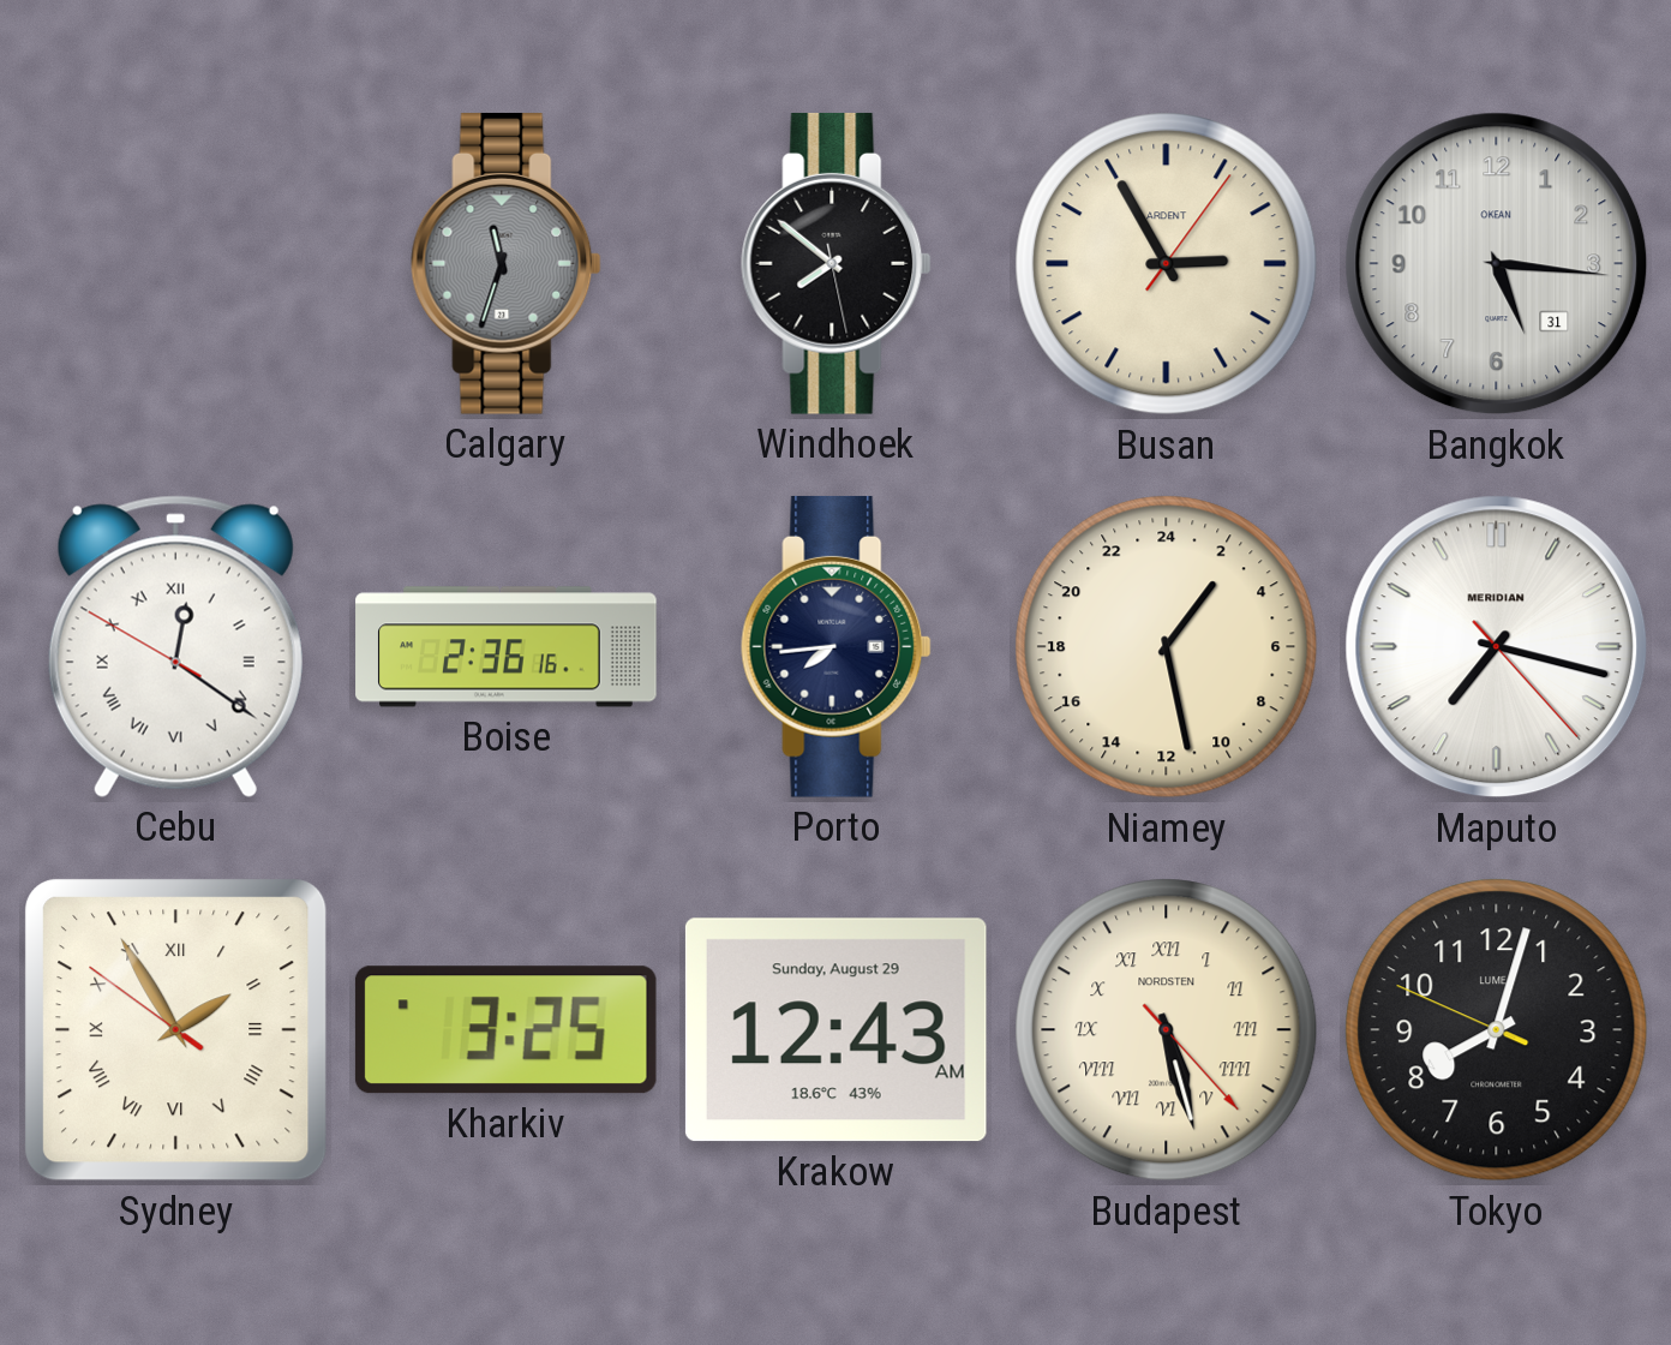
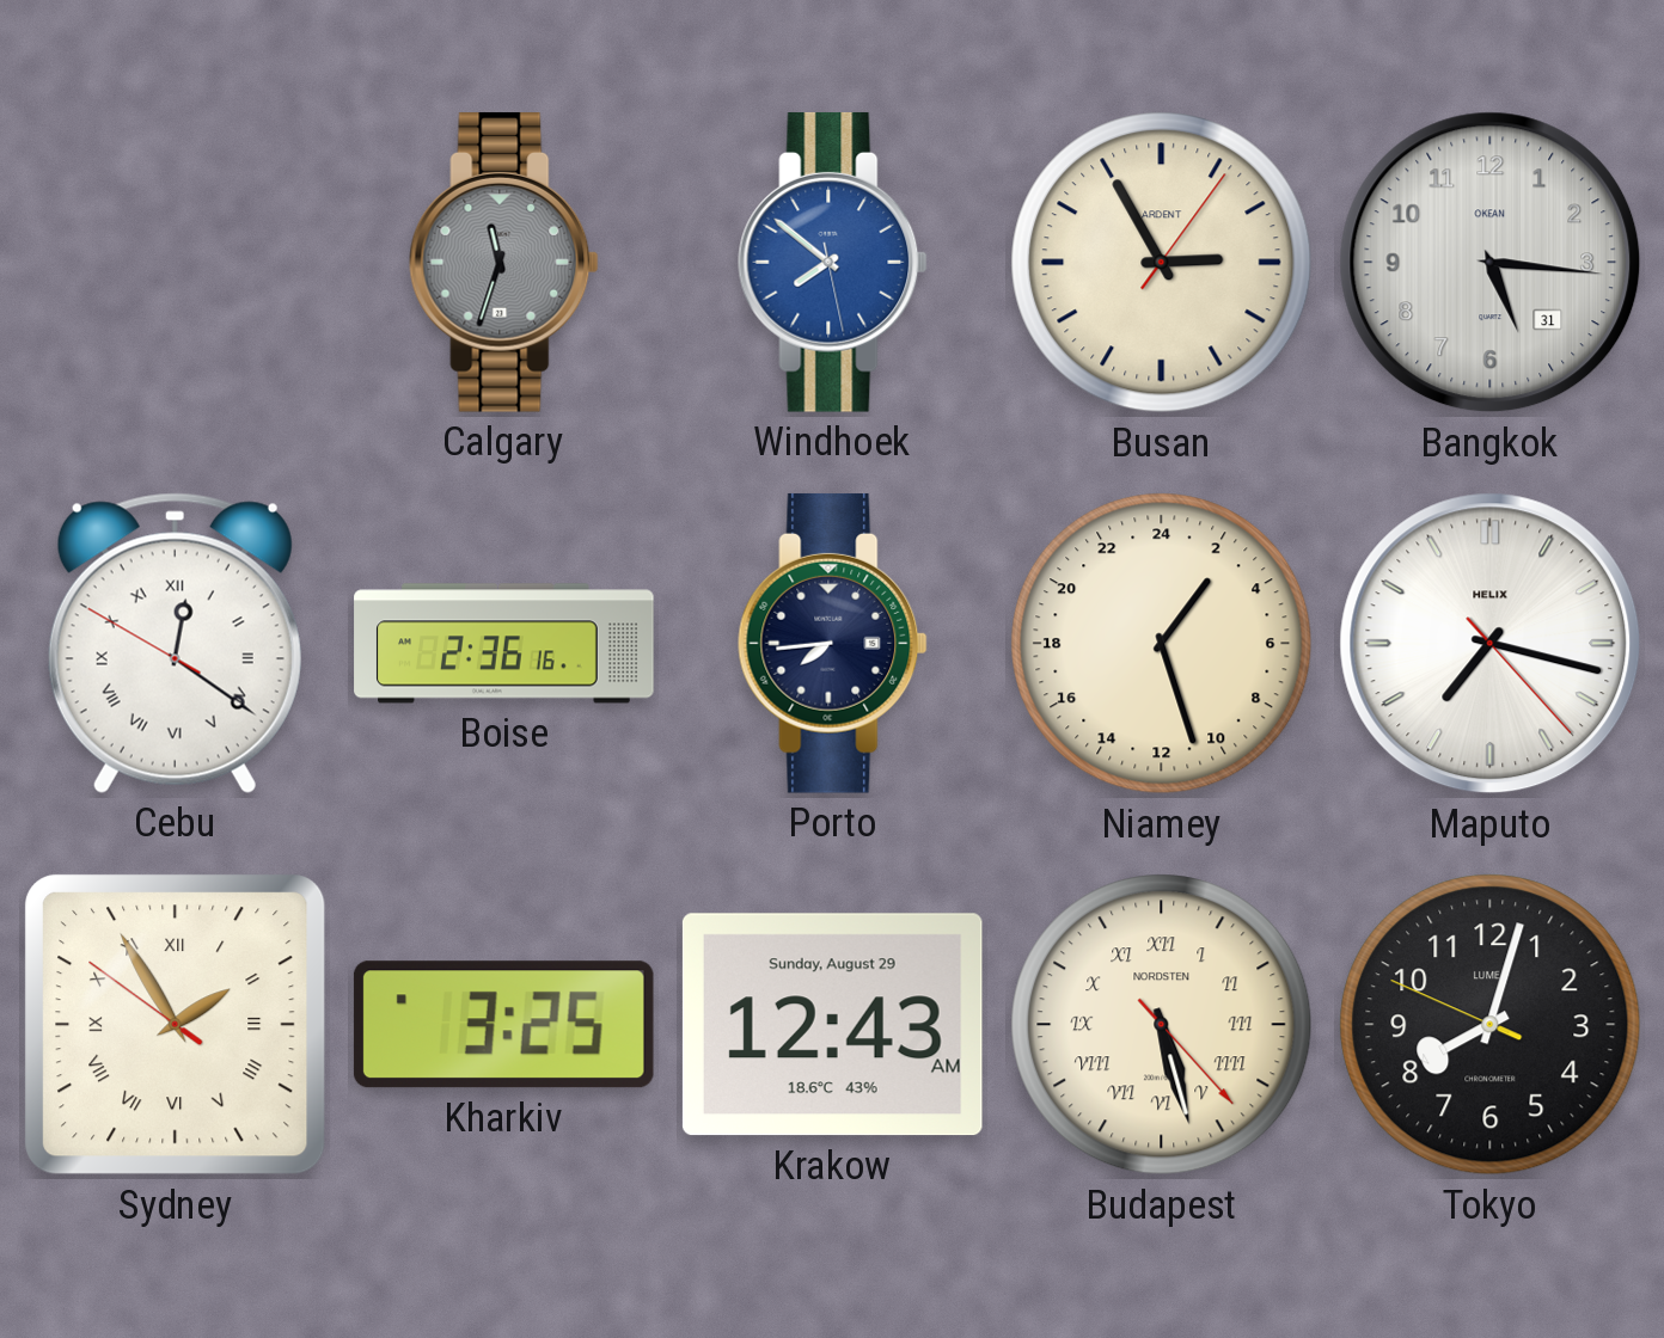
Windhoek dial: black -> blue
Niamey: 2:28 -> 2:27
Maputo brand: MERIDIAN -> HELIX
